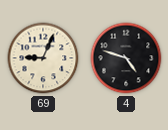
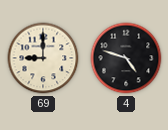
69: 9:04 -> 9:00
